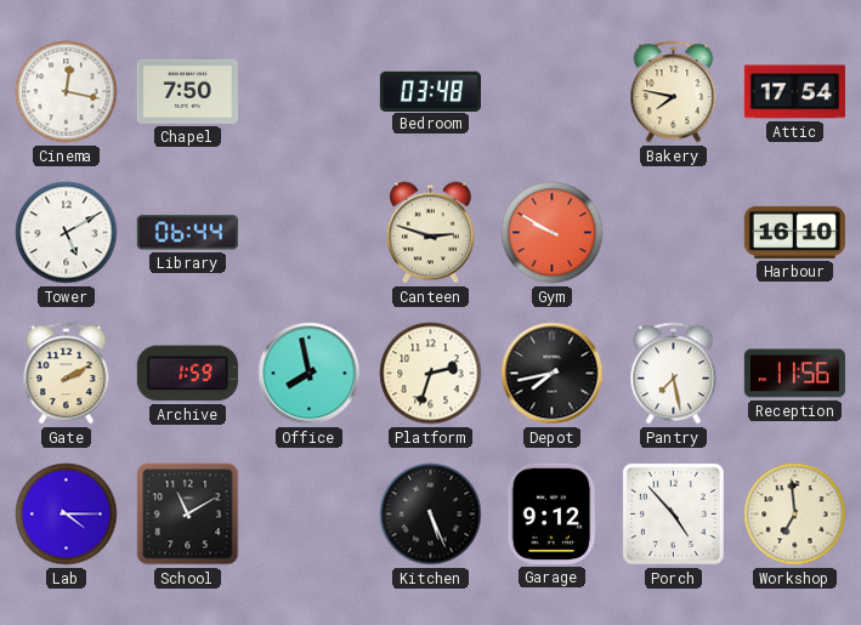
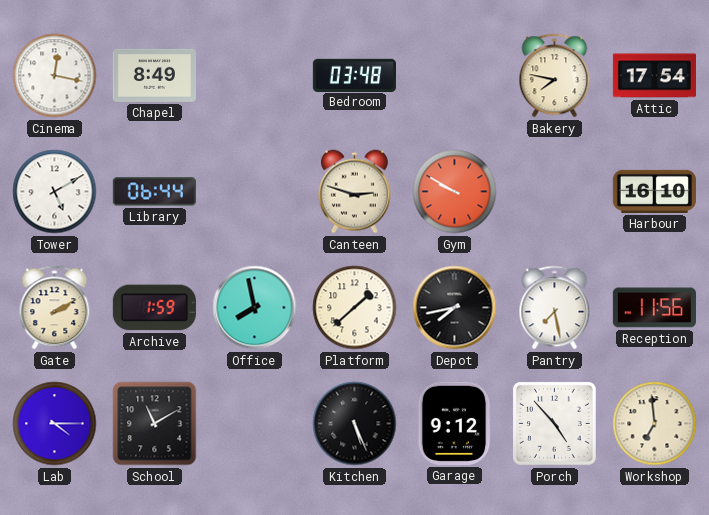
Chapel: 7:50 -> 8:49
Platform: 2:33 -> 1:38
